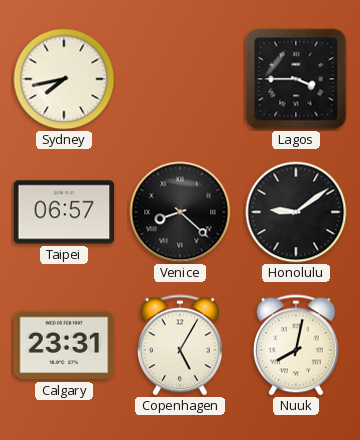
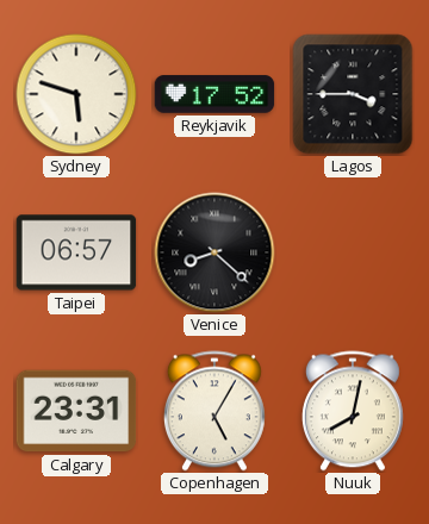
Sydney: 7:43 -> 5:48
Reykjavik: none -> 17:52
Honolulu: 9:09 -> none
